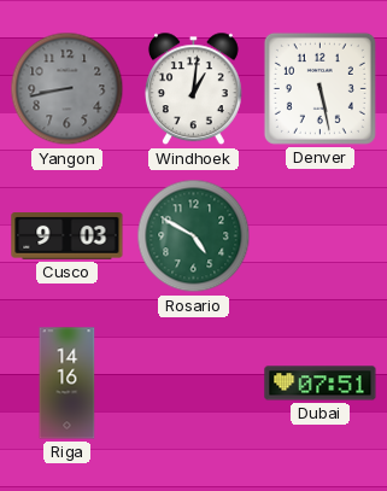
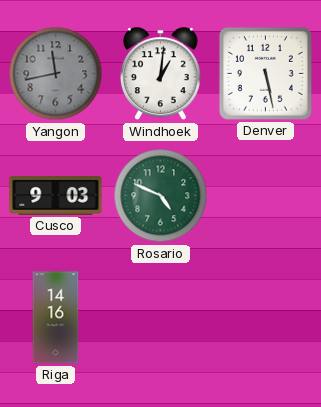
Yangon: 8:43 -> 11:43
Rosario: 4:50 -> 4:49
Dubai: 07:51 -> none
